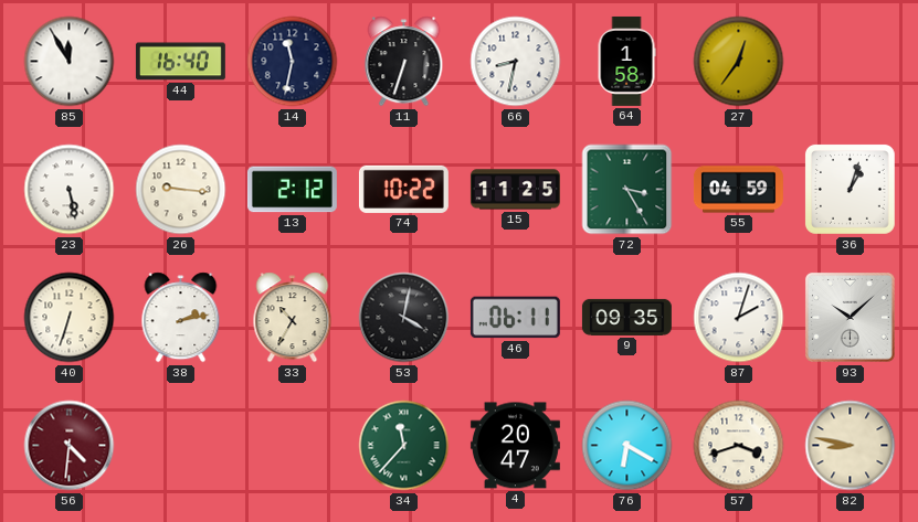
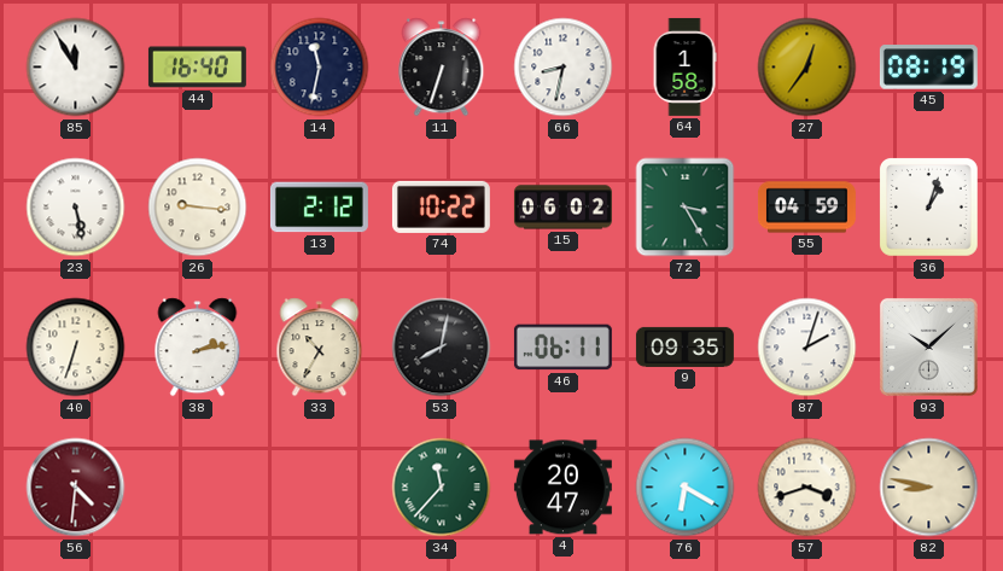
45: none -> 08:19
15: 11:25 -> 06:02
53: 4:02 -> 8:02
